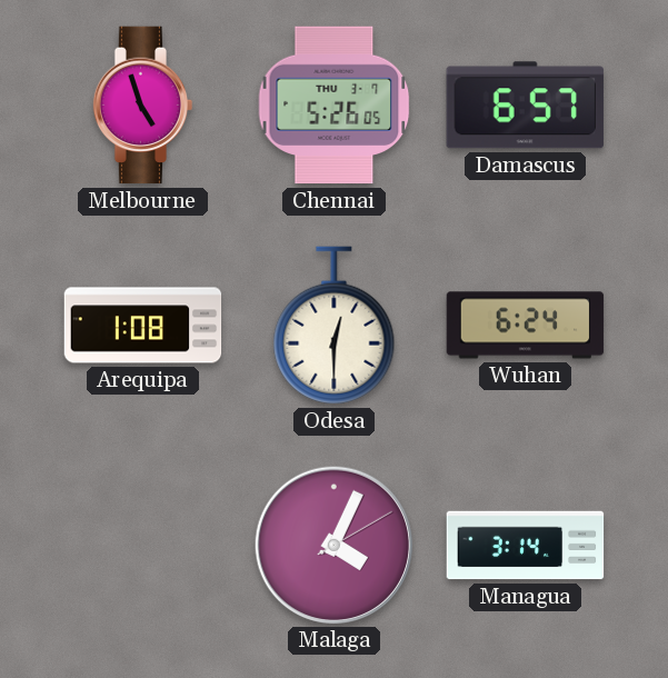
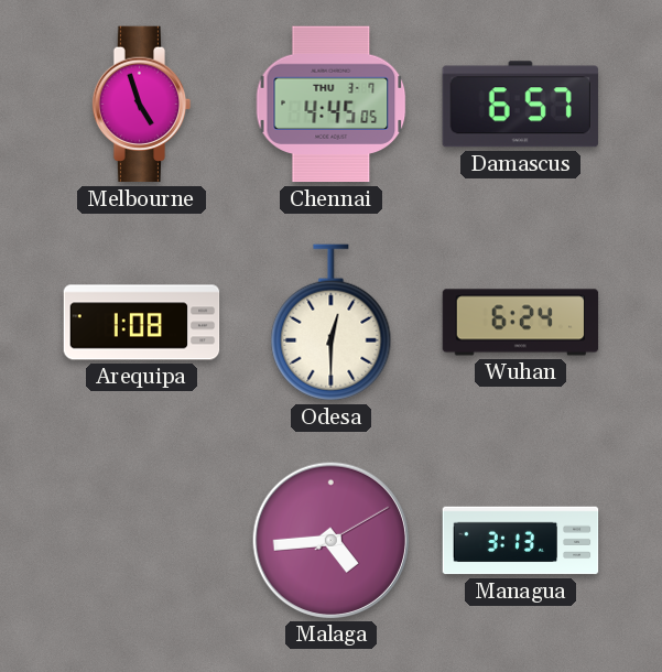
Chennai: 5:26 -> 4:45
Malaga: 4:04 -> 4:44
Managua: 3:14 -> 3:13
